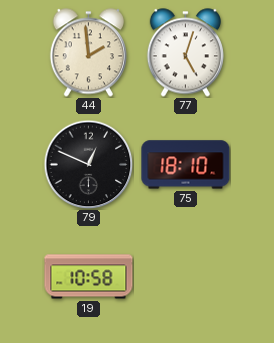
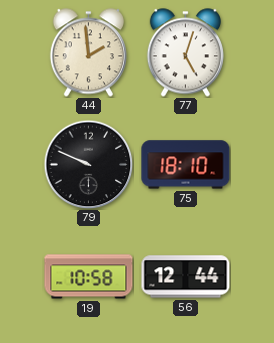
79: 12:49 -> 9:49
56: none -> 12:44
